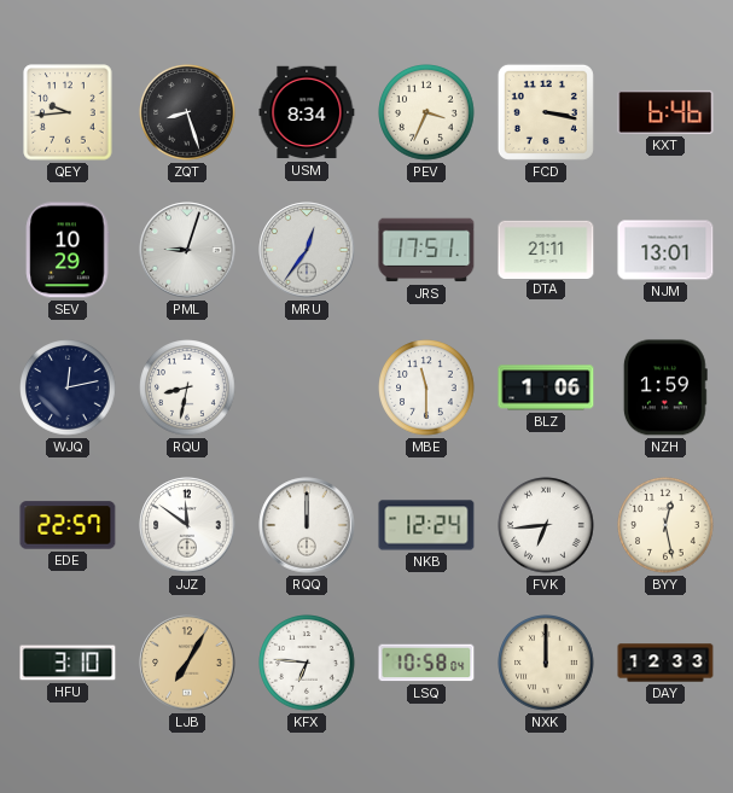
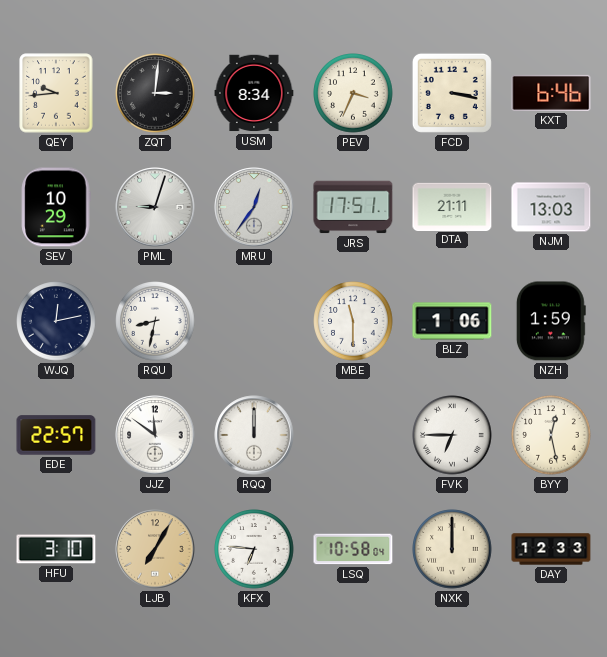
ZQT: 8:27 -> 3:01
NJM: 13:01 -> 13:03
NKB: 12:24 -> none
FVK: 6:44 -> 6:45
